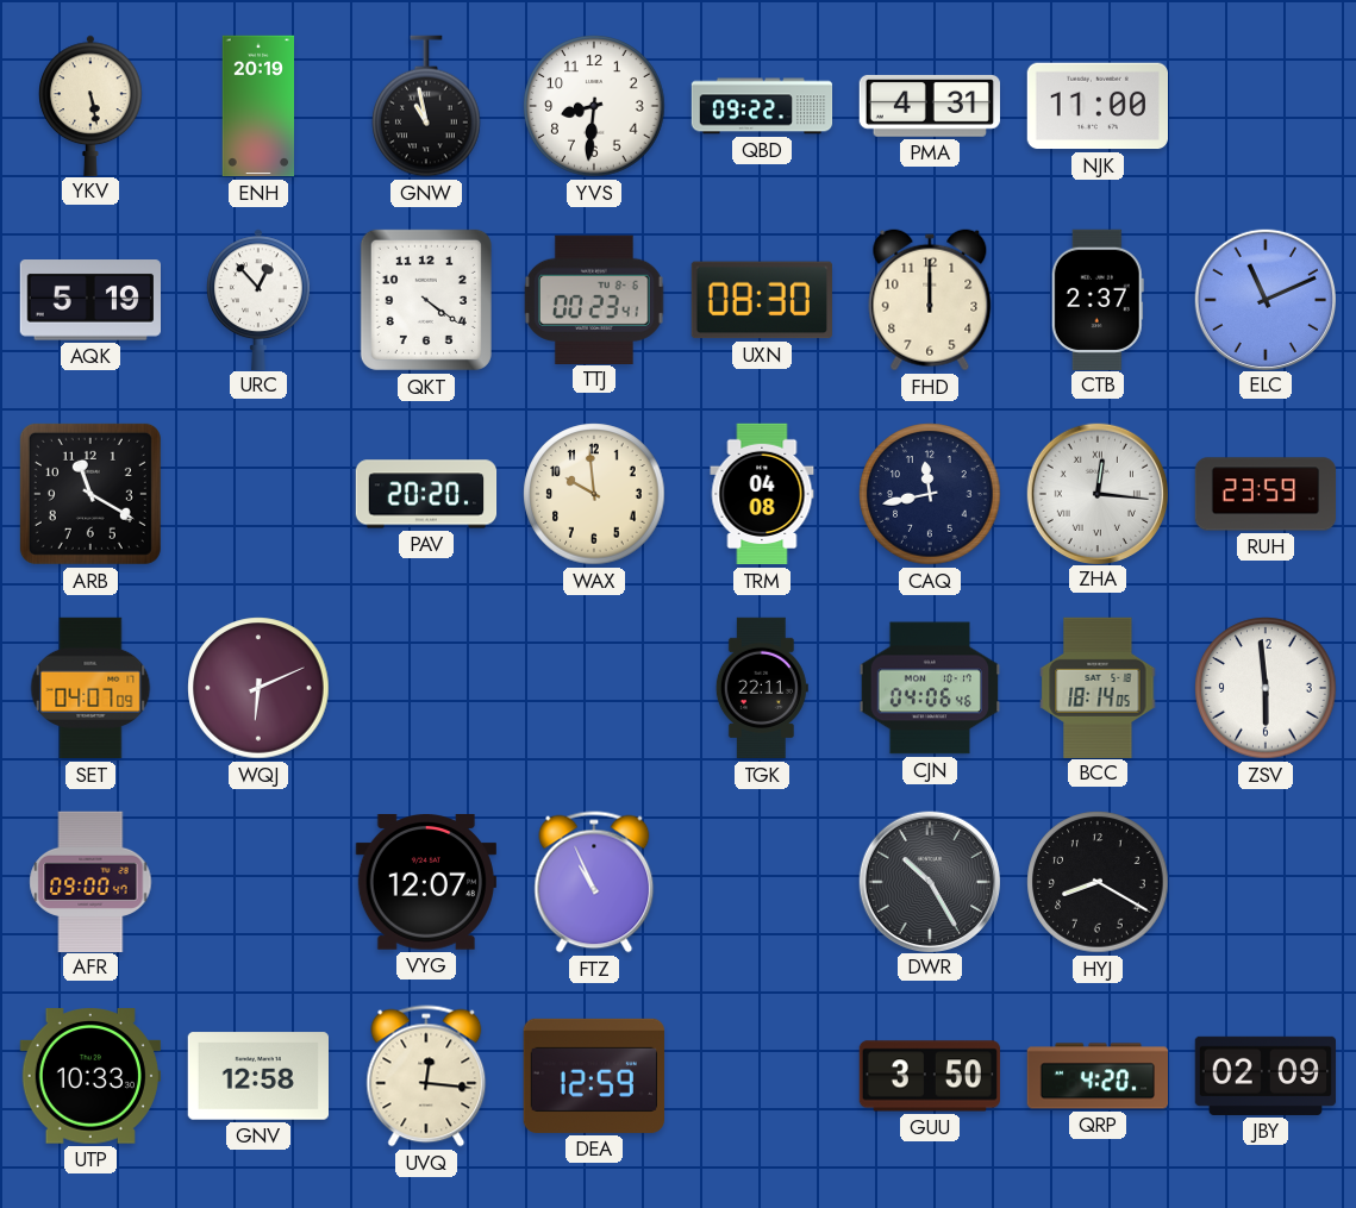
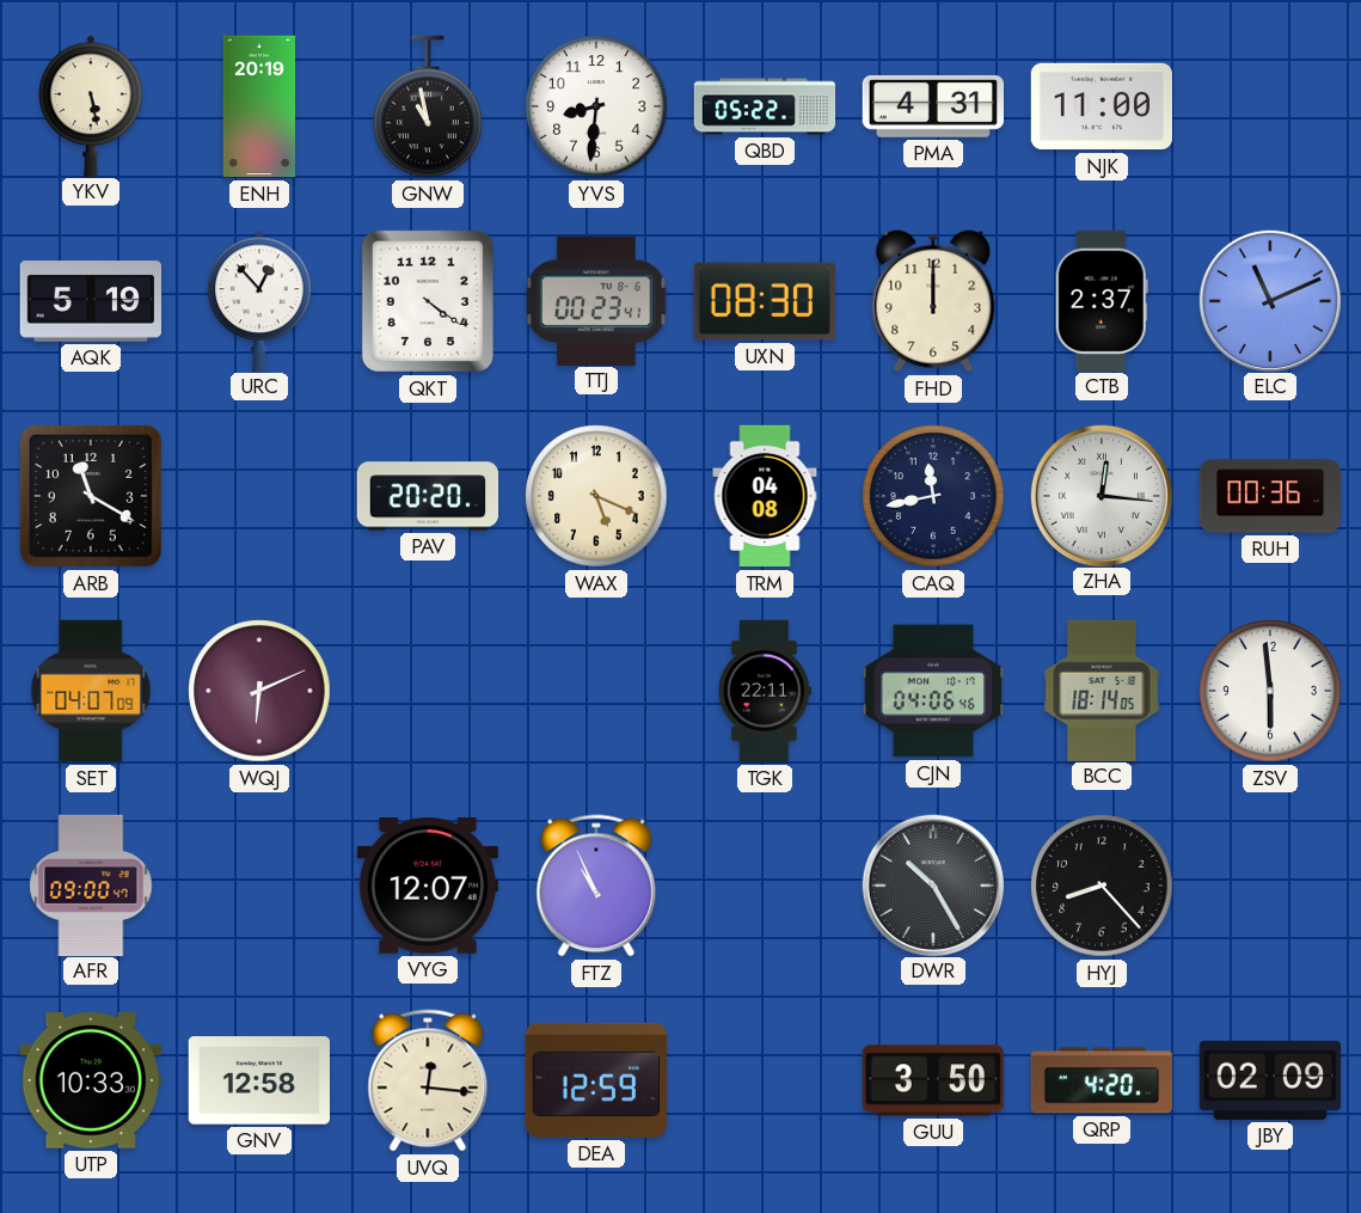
QBD: 09:22 -> 05:22
WAX: 9:59 -> 5:19
RUH: 23:59 -> 00:36
HYJ: 8:20 -> 8:23
